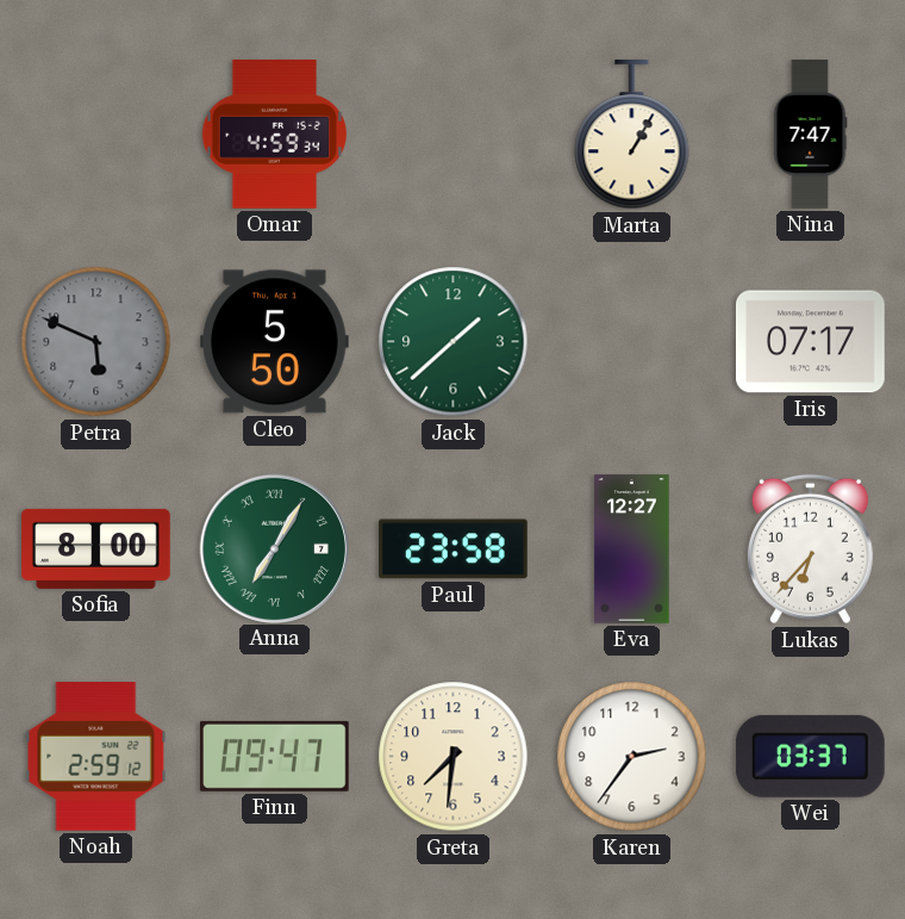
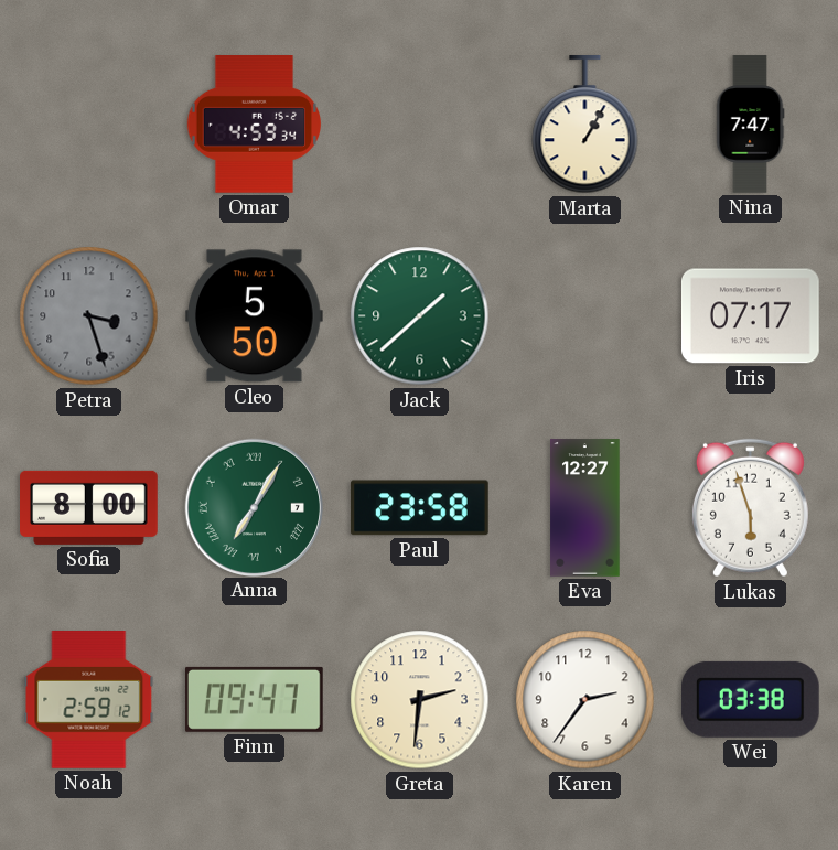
Petra: 5:49 -> 3:27
Lukas: 6:37 -> 5:57
Greta: 7:31 -> 2:31
Wei: 03:37 -> 03:38
